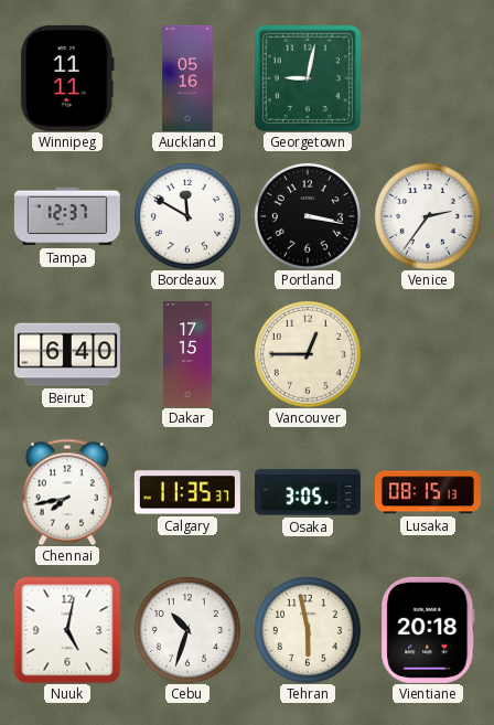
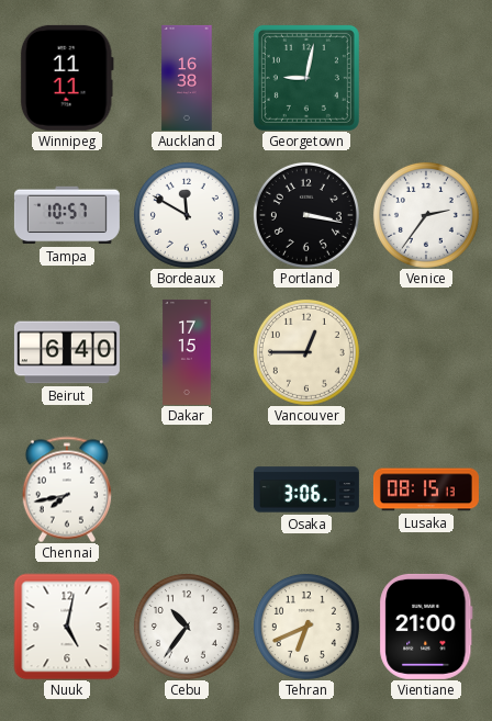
Auckland: 05:16 -> 16:38
Tampa: 12:37 -> 10:57
Calgary: 11:35 -> none
Osaka: 3:05 -> 3:06
Cebu: 10:33 -> 10:36
Tehran: 5:58 -> 6:41
Vientiane: 20:18 -> 21:00
